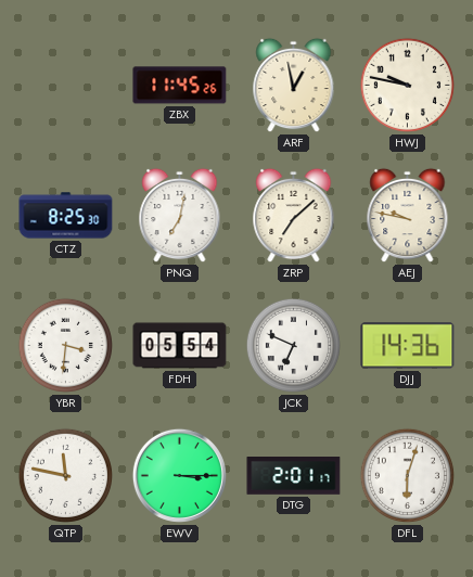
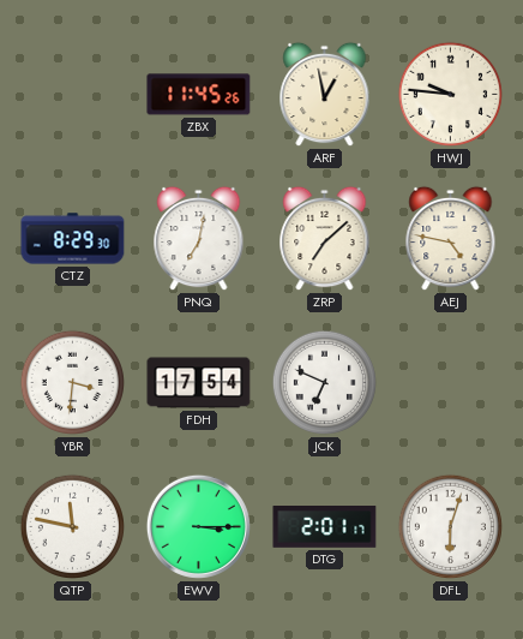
HWJ: 9:47 -> 9:46
CTZ: 8:25 -> 8:29
AEJ: 9:47 -> 4:47
FDH: 05:54 -> 17:54
DJJ: 14:36 -> none
